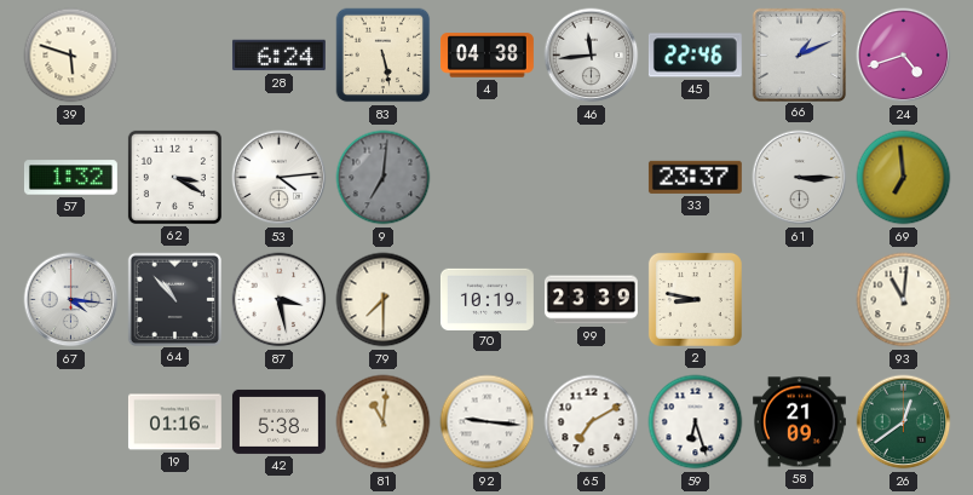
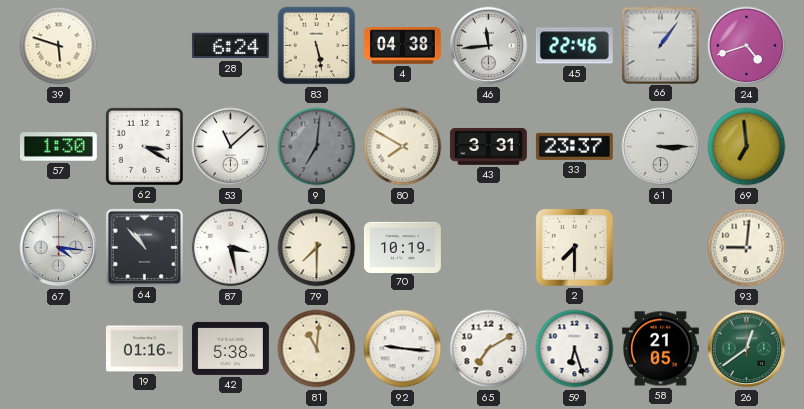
66: 1:11 -> 1:06
57: 1:32 -> 1:30
53: 4:14 -> 11:08
80: none -> 7:50
43: none -> 3:31
99: 23:39 -> none
2: 8:47 -> 7:30
93: 11:01 -> 9:01
58: 21:09 -> 21:05
